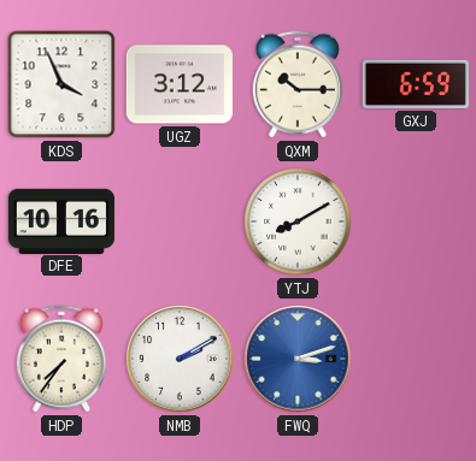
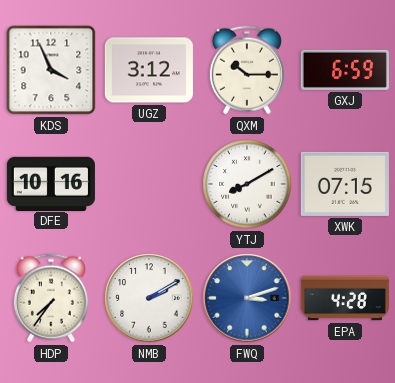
XWK: none -> 07:15
EPA: none -> 4:28
